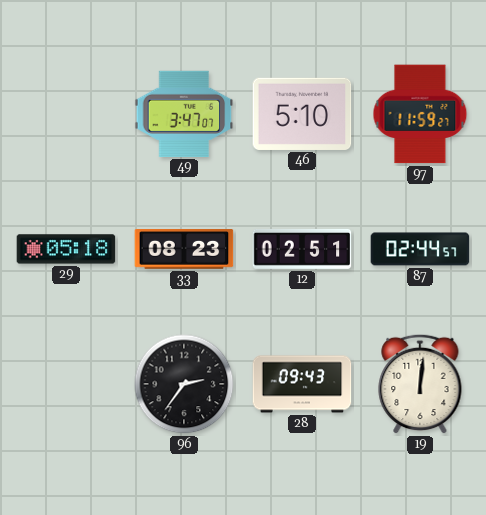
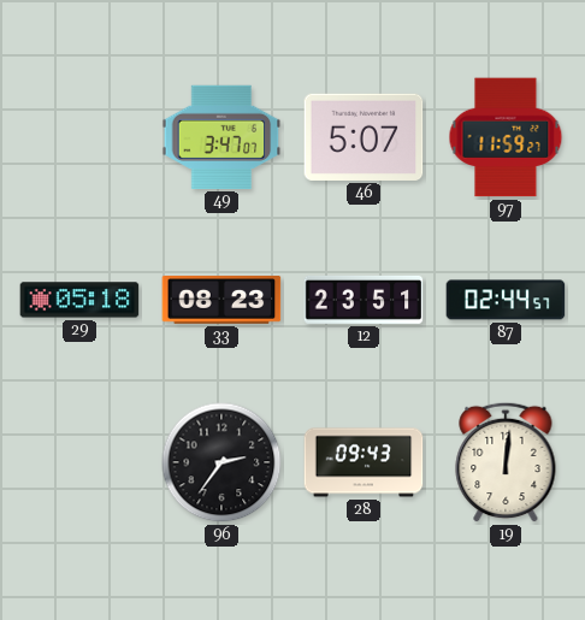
46: 5:10 -> 5:07
12: 02:51 -> 23:51
